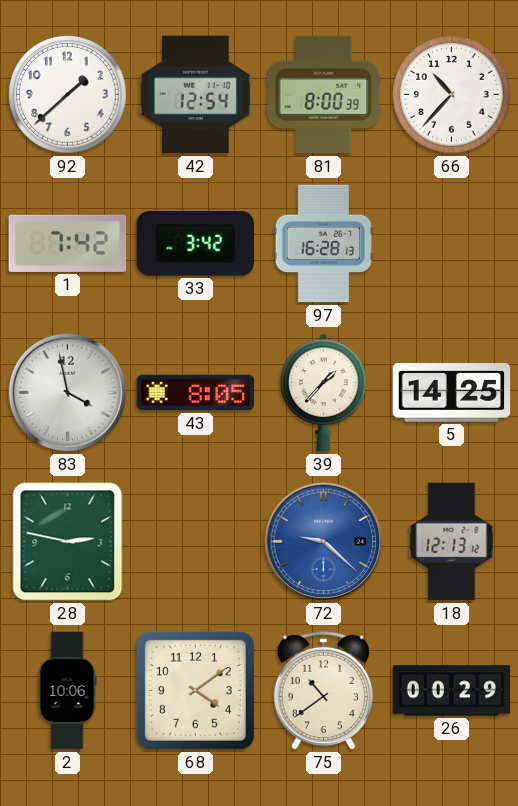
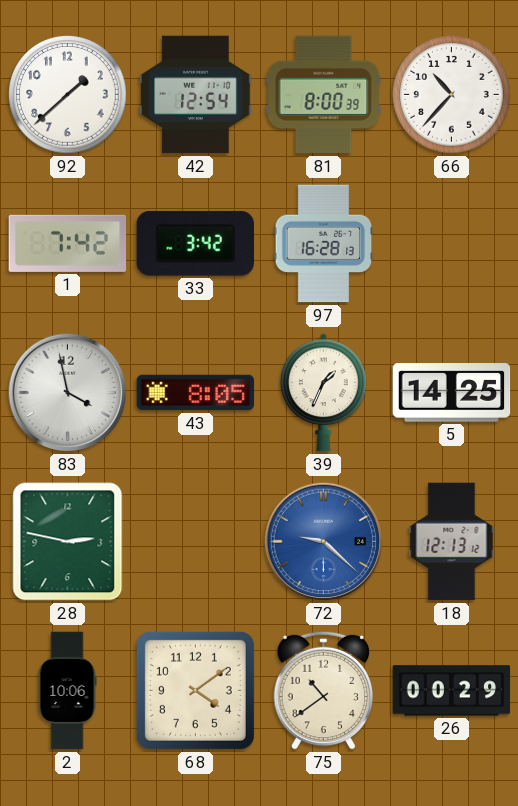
39: 1:37 -> 1:34
